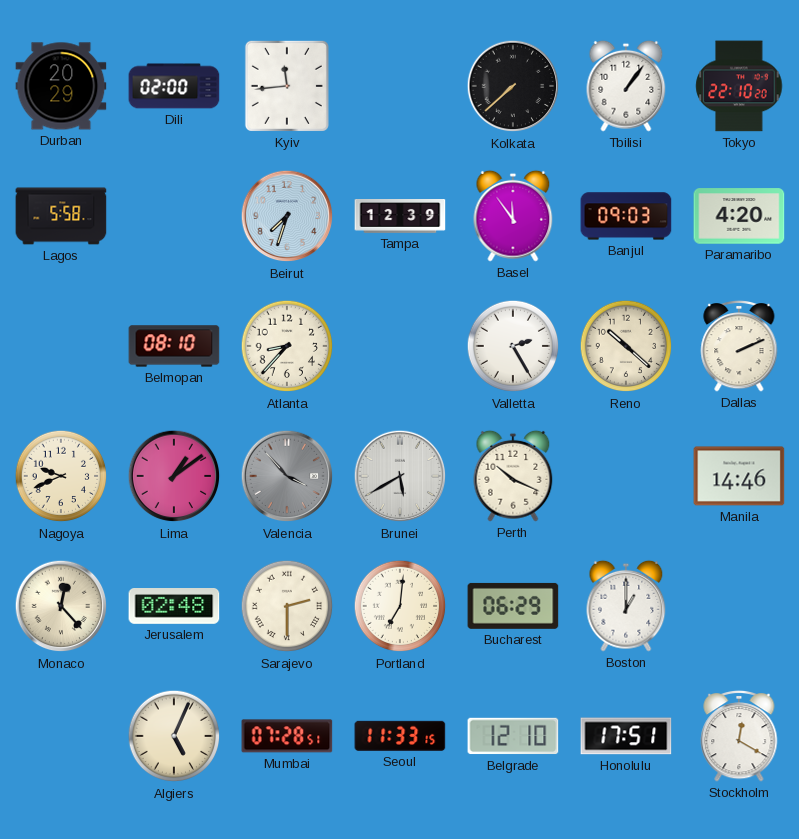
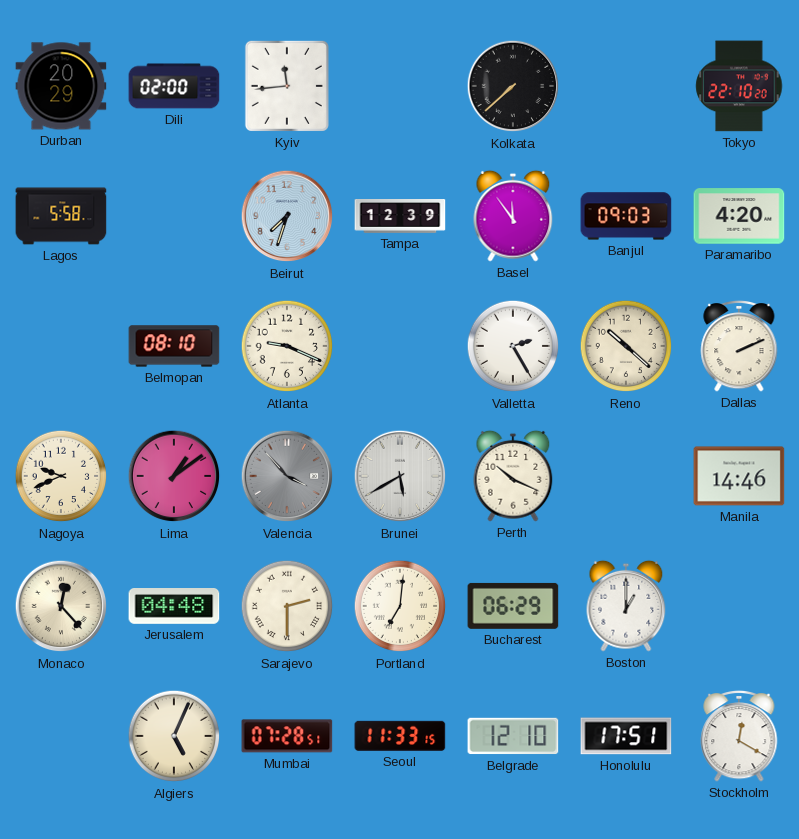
Tbilisi: 1:06 -> none
Atlanta: 8:37 -> 9:19
Jerusalem: 02:48 -> 04:48
